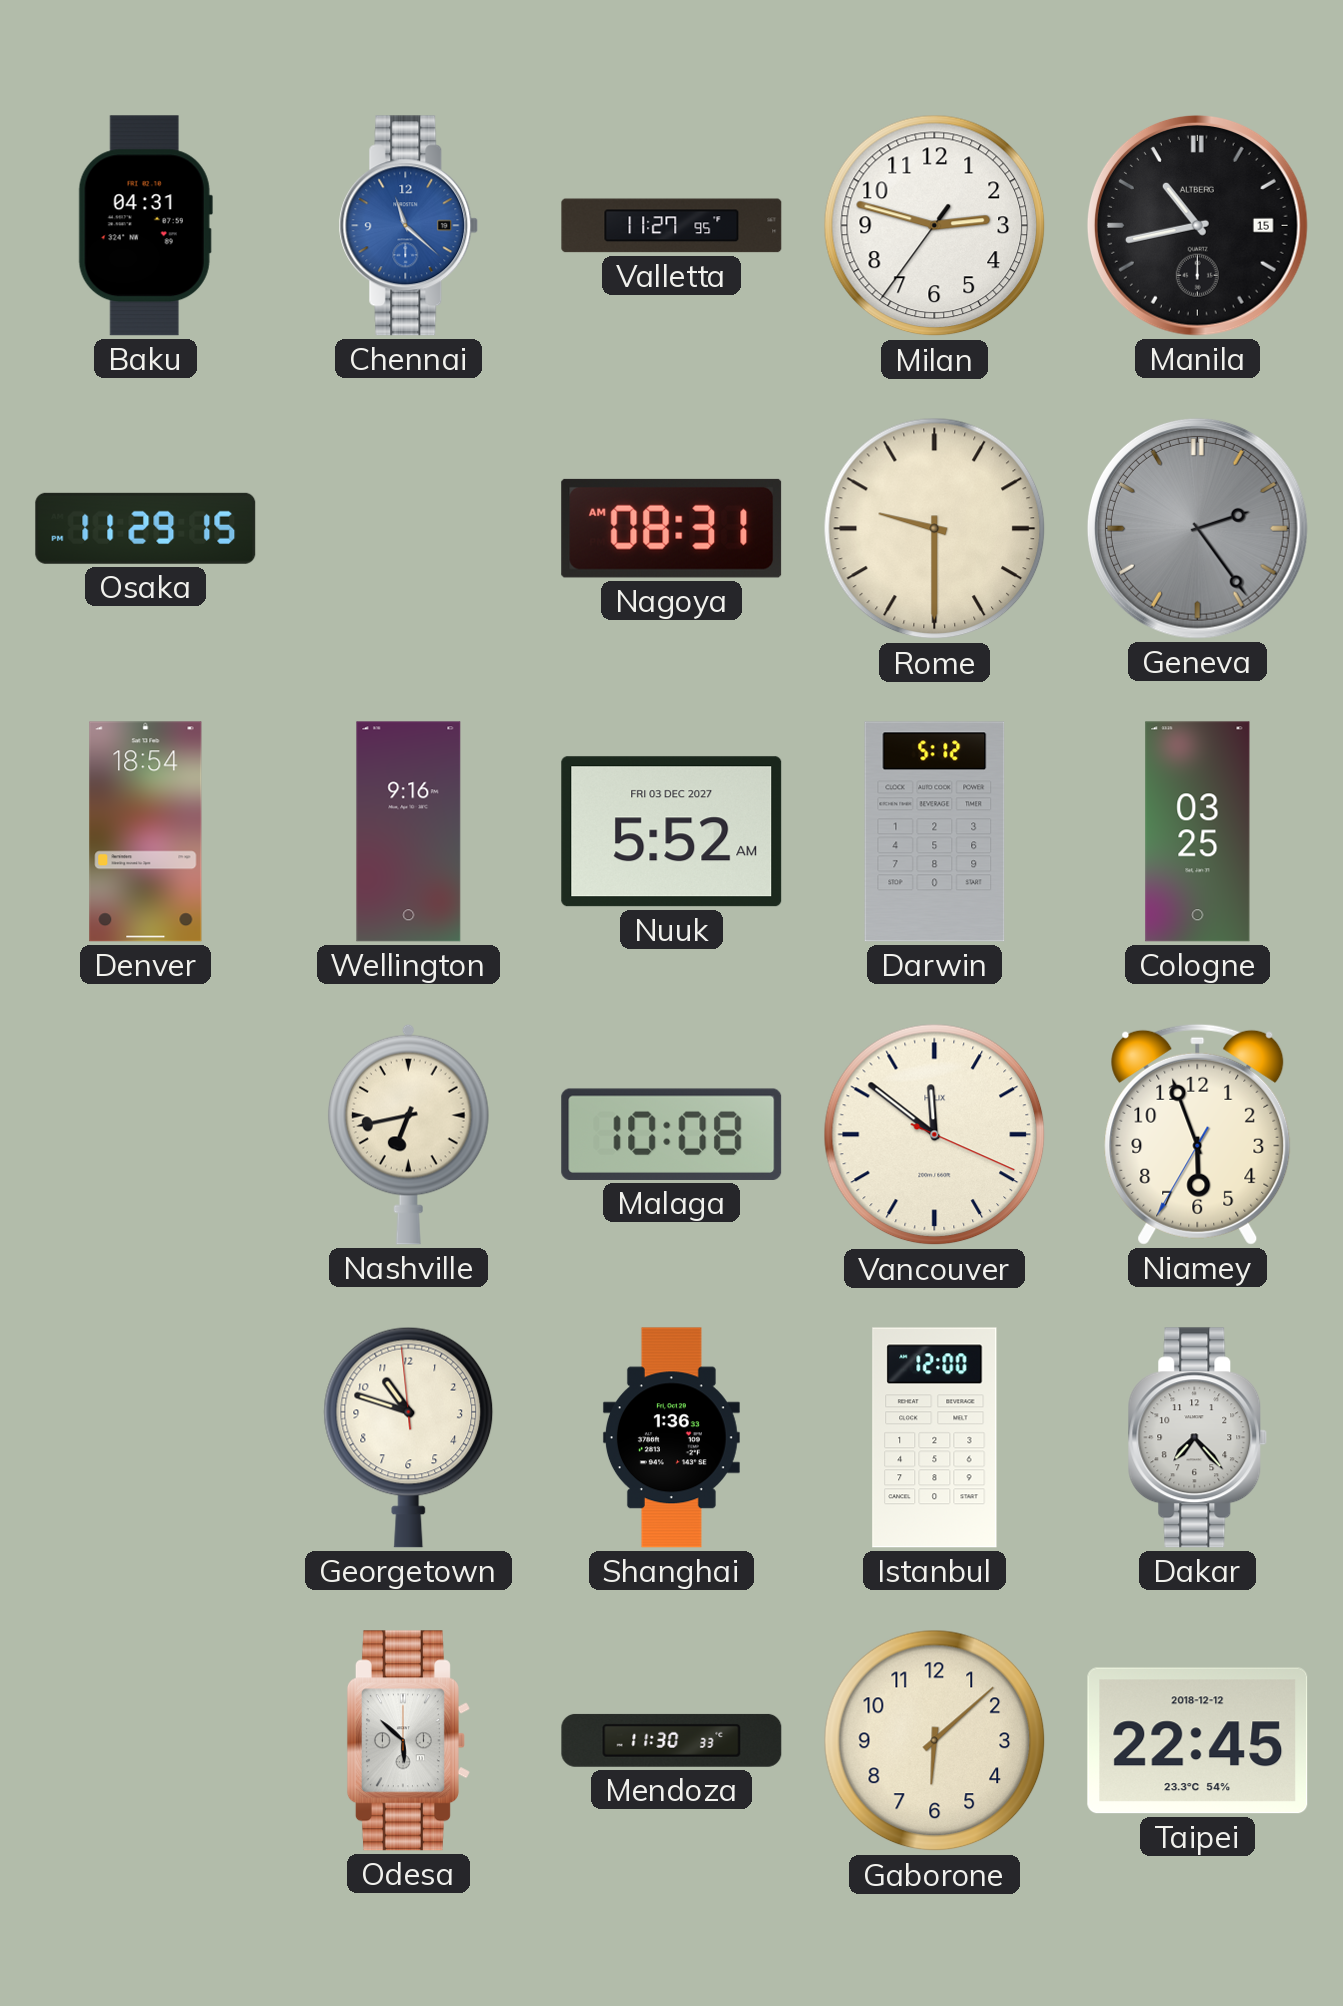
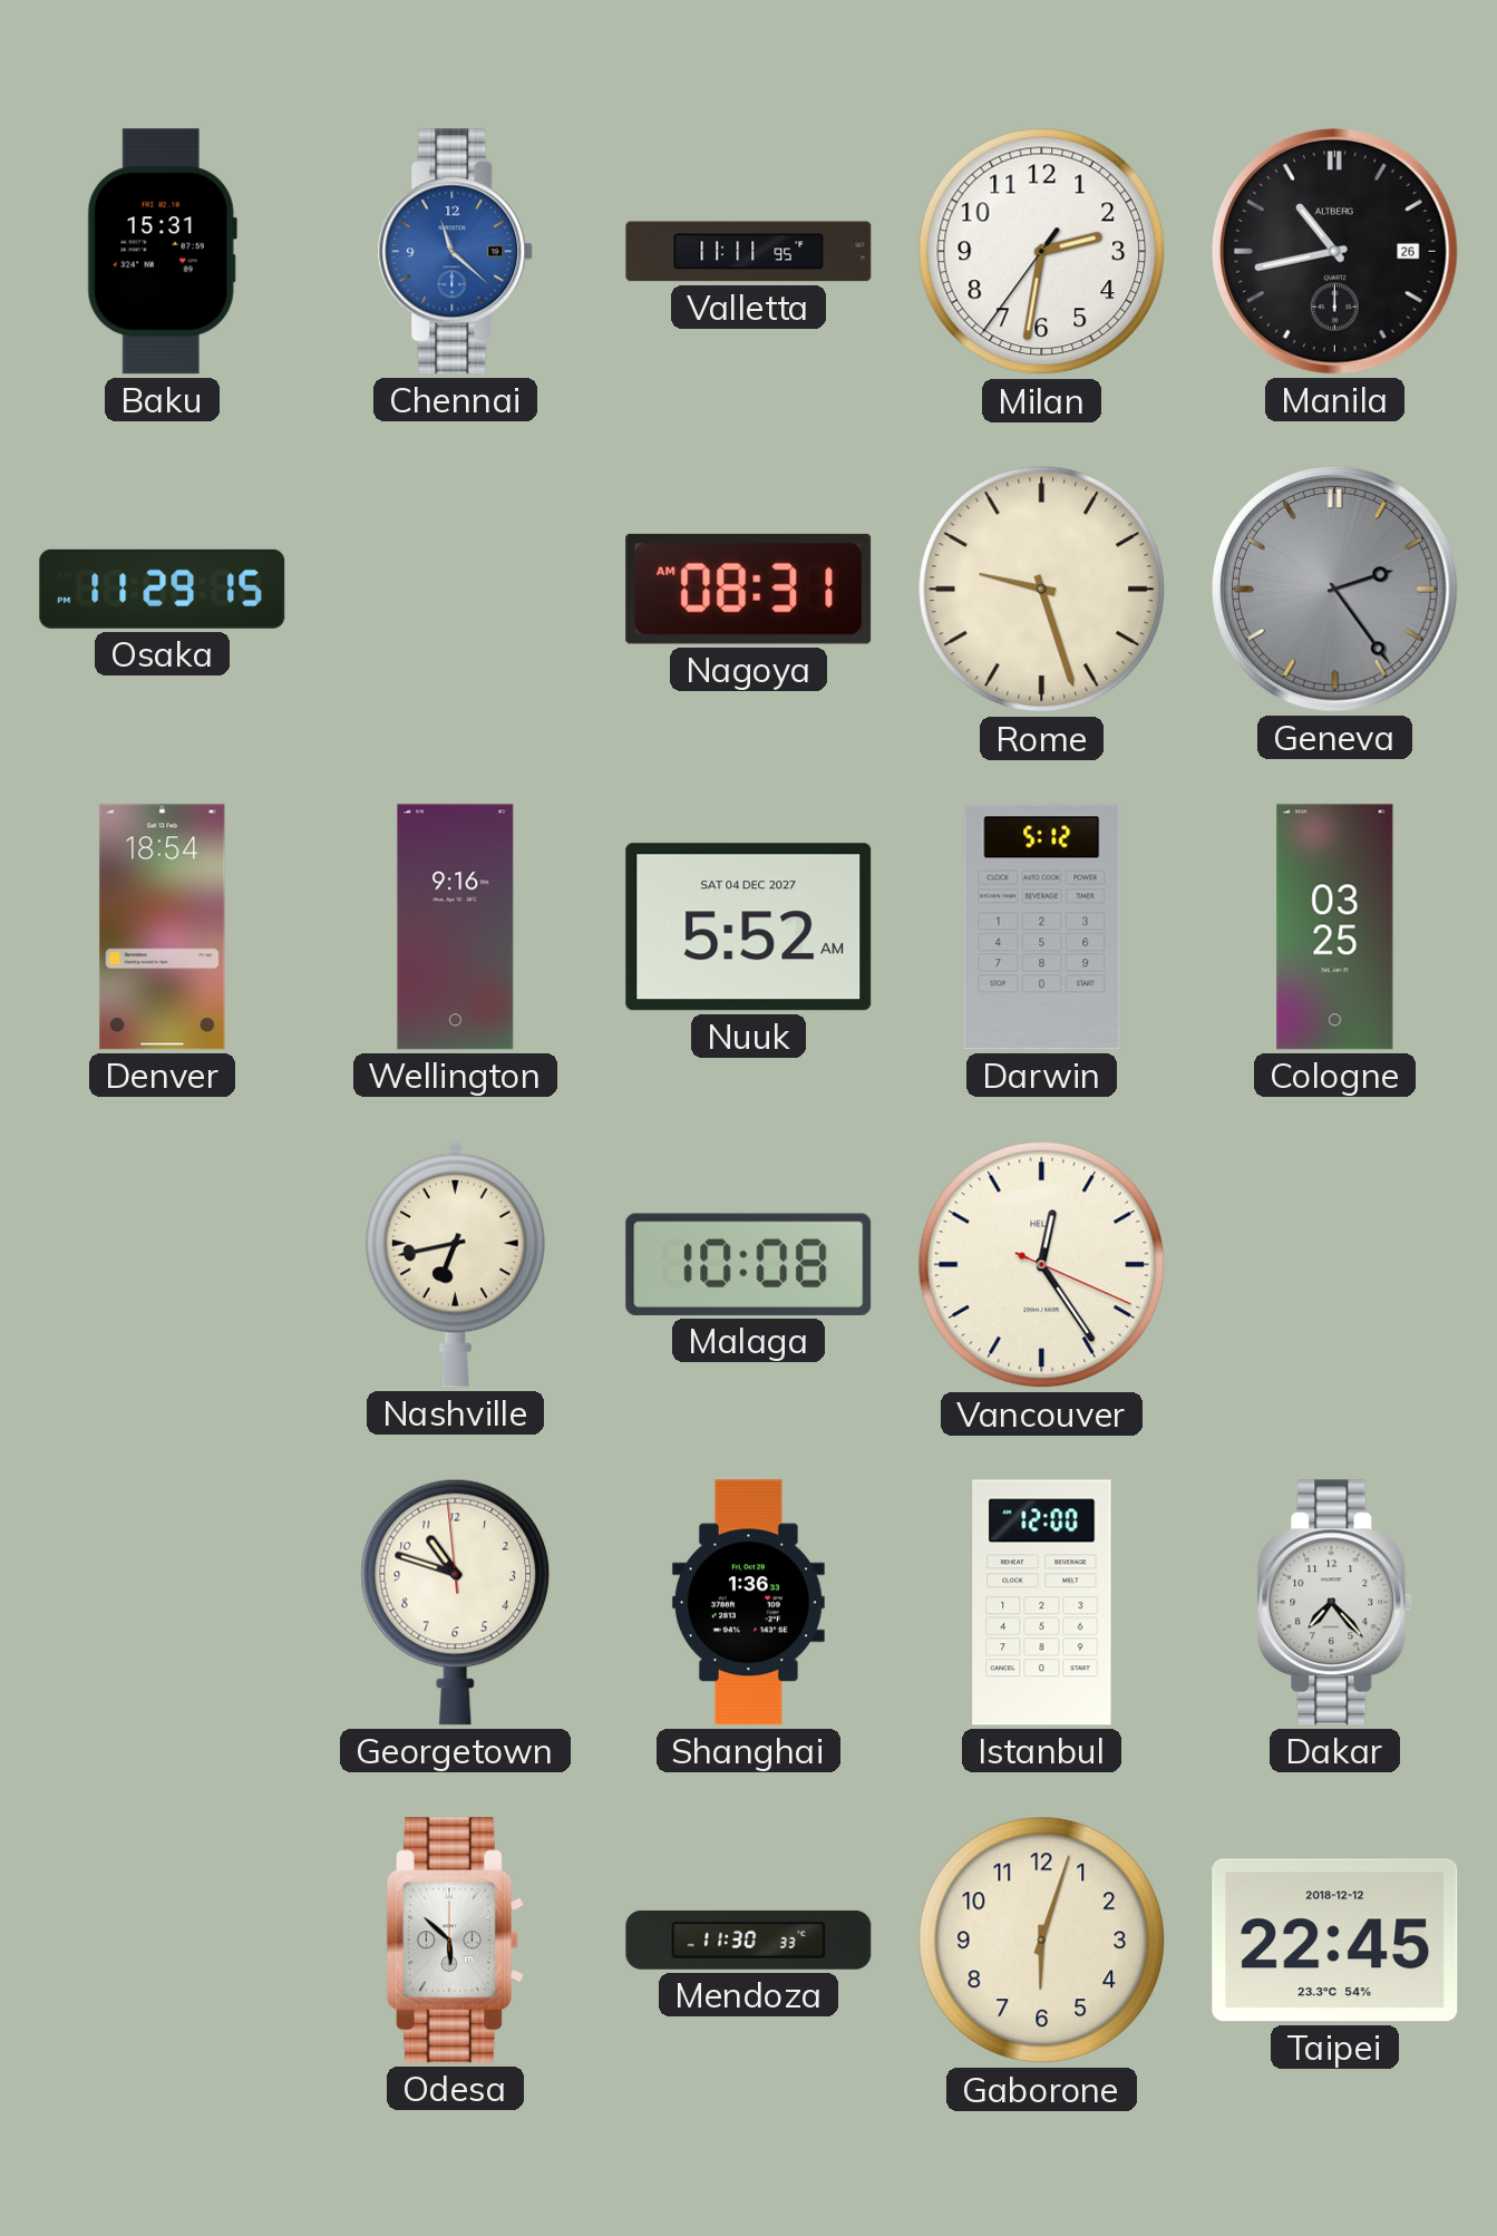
Baku: 04:31 -> 15:31
Valletta: 11:27 -> 11:11
Milan: 2:47 -> 2:31
Manila date: 15 -> 26
Rome: 9:30 -> 9:27
Nuuk date: FRI 03 DEC 2027 -> SAT 04 DEC 2027
Vancouver: 11:51 -> 12:24
Niamey: 5:56 -> none
Gaborone: 6:08 -> 6:03
